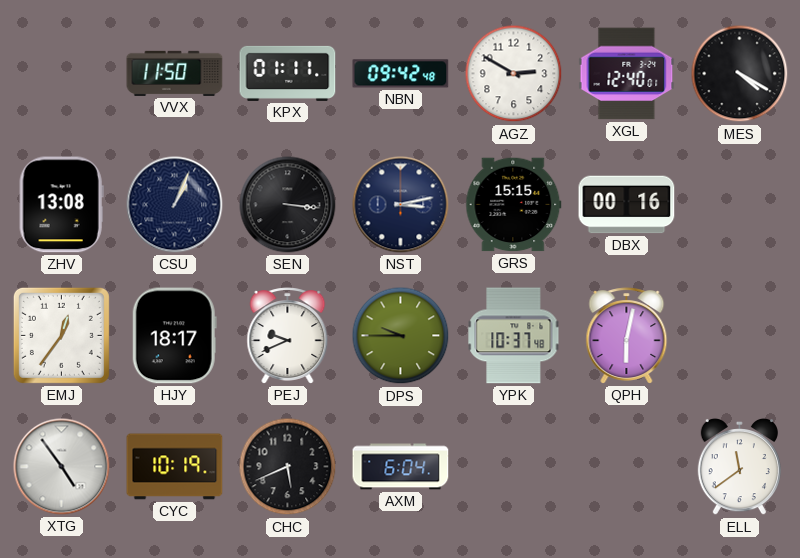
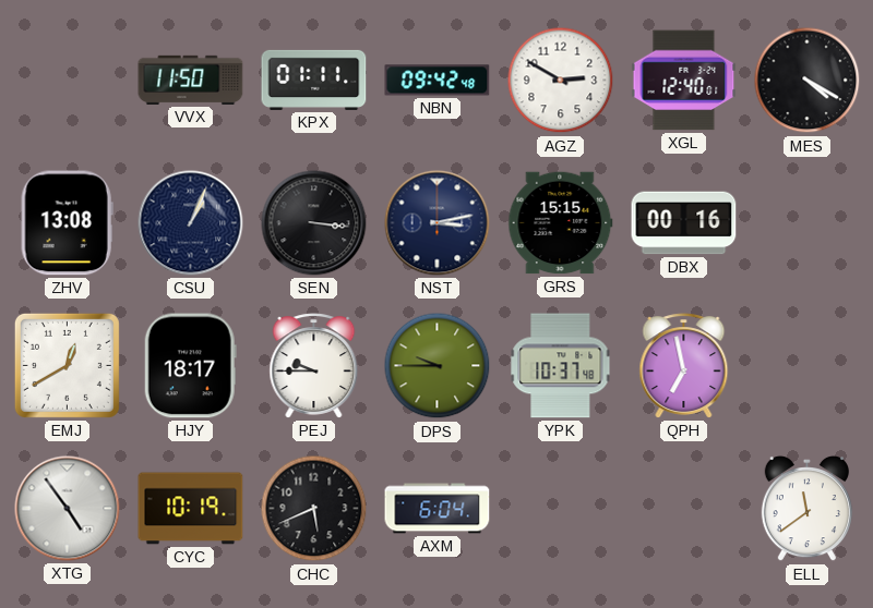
EMJ: 12:36 -> 12:40
PEJ: 9:41 -> 9:45
QPH: 6:02 -> 6:58
